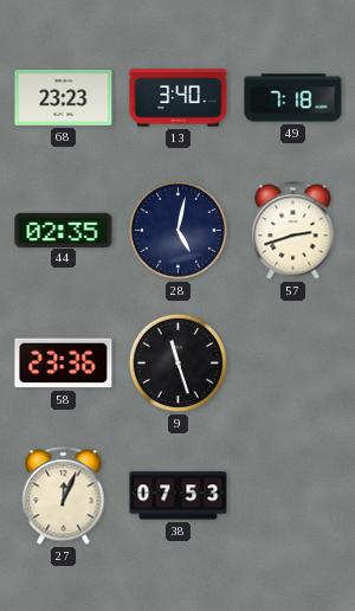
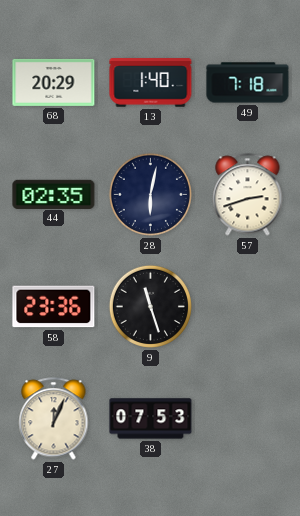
68: 23:23 -> 20:29
13: 3:40 -> 1:40
28: 5:02 -> 6:02
